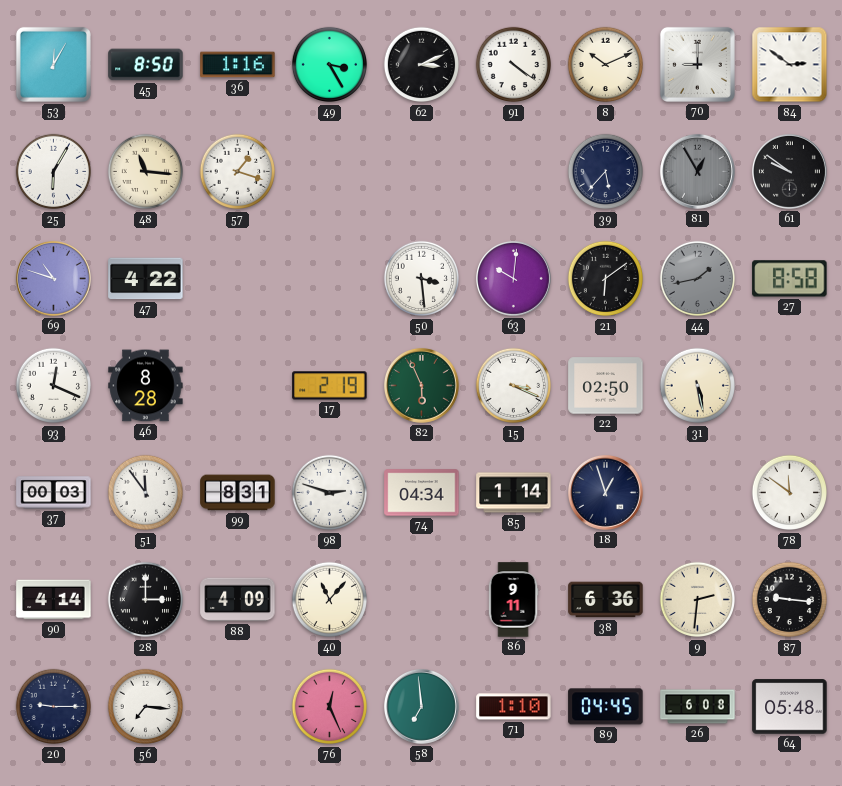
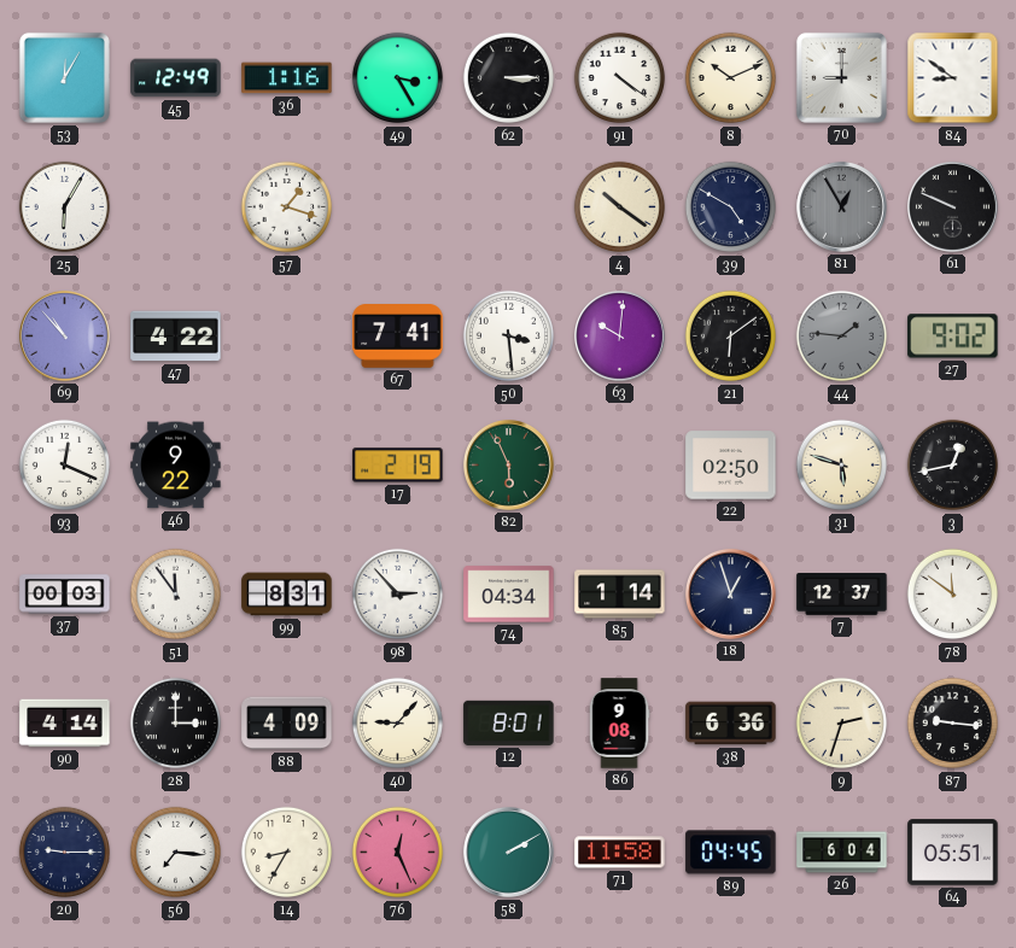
45: 8:50 -> 12:49
62: 3:11 -> 3:15
84: 2:51 -> 8:51
48: 11:16 -> none
4: none -> 10:21
39: 5:37 -> 4:50
61: 9:51 -> 9:49
69: 10:48 -> 10:53
67: none -> 7:41
44: 1:43 -> 1:46
27: 8:58 -> 9:02
46: 8:28 -> 9:22
15: 3:19 -> none
31: 5:28 -> 5:48
3: none -> 12:43
98: 2:48 -> 2:53
7: none -> 12:37
40: 11:07 -> 9:07
12: none -> 8:01
86: 9:11 -> 9:08
9: 2:31 -> 2:33
14: none -> 8:35
58: 6:59 -> 2:10
71: 1:10 -> 11:58
26: 6:08 -> 6:04
64: 05:48 -> 05:51
